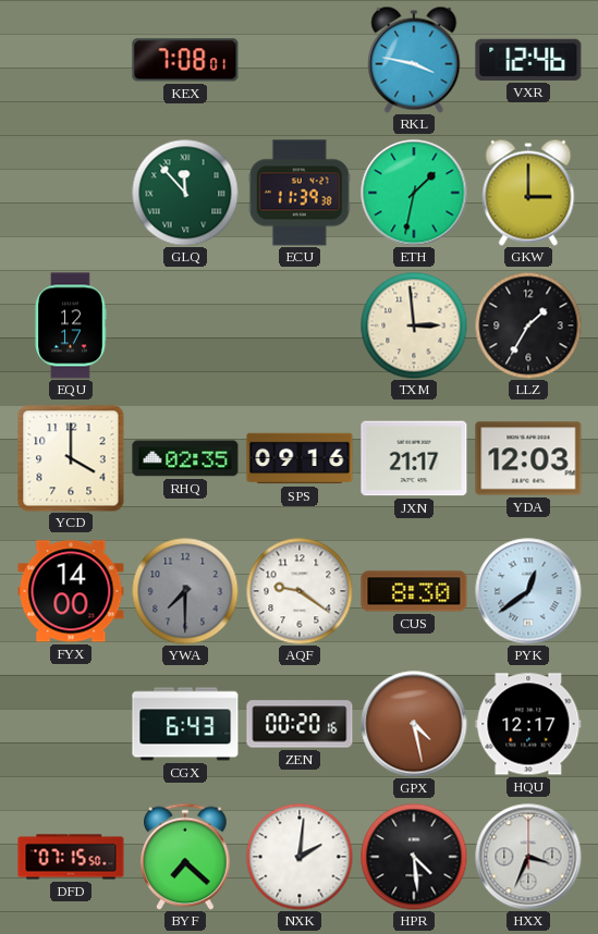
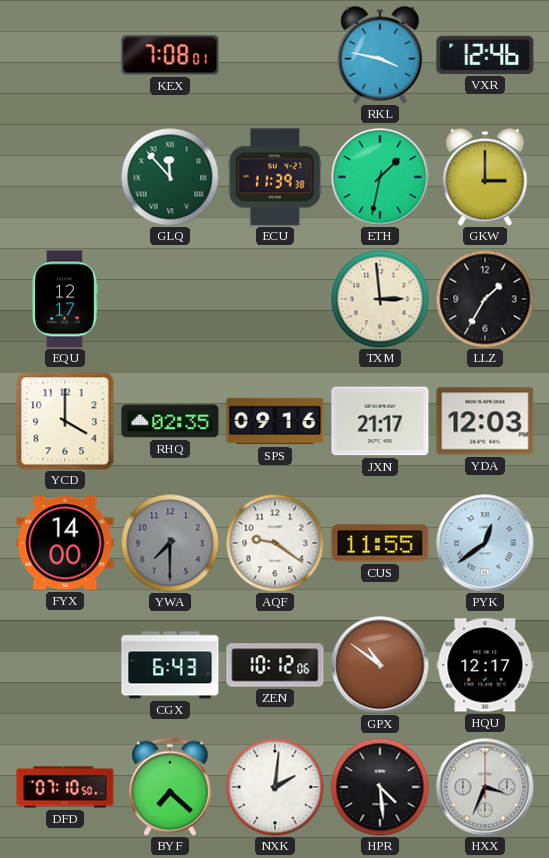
CUS: 8:30 -> 11:55
ZEN: 00:20 -> 10:12
GPX: 4:28 -> 10:51
DFD: 07:15 -> 07:10
